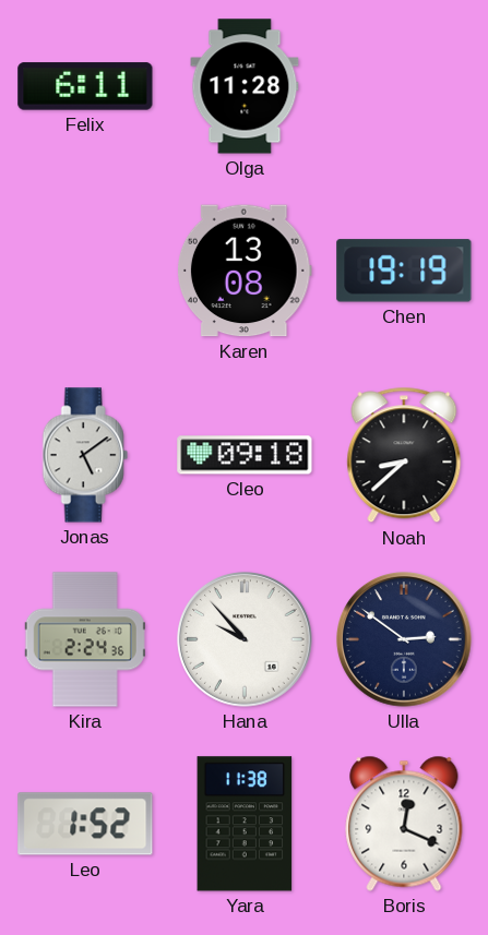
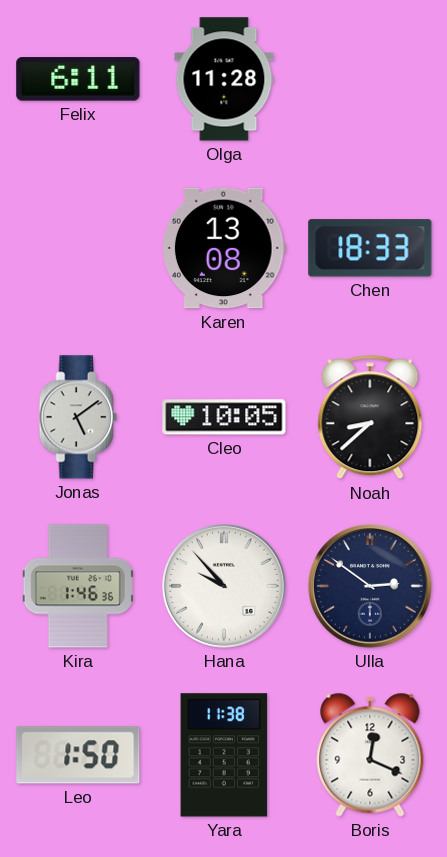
Chen: 19:19 -> 18:33
Cleo: 09:18 -> 10:05
Kira: 2:24 -> 1:46
Leo: 1:52 -> 1:50
